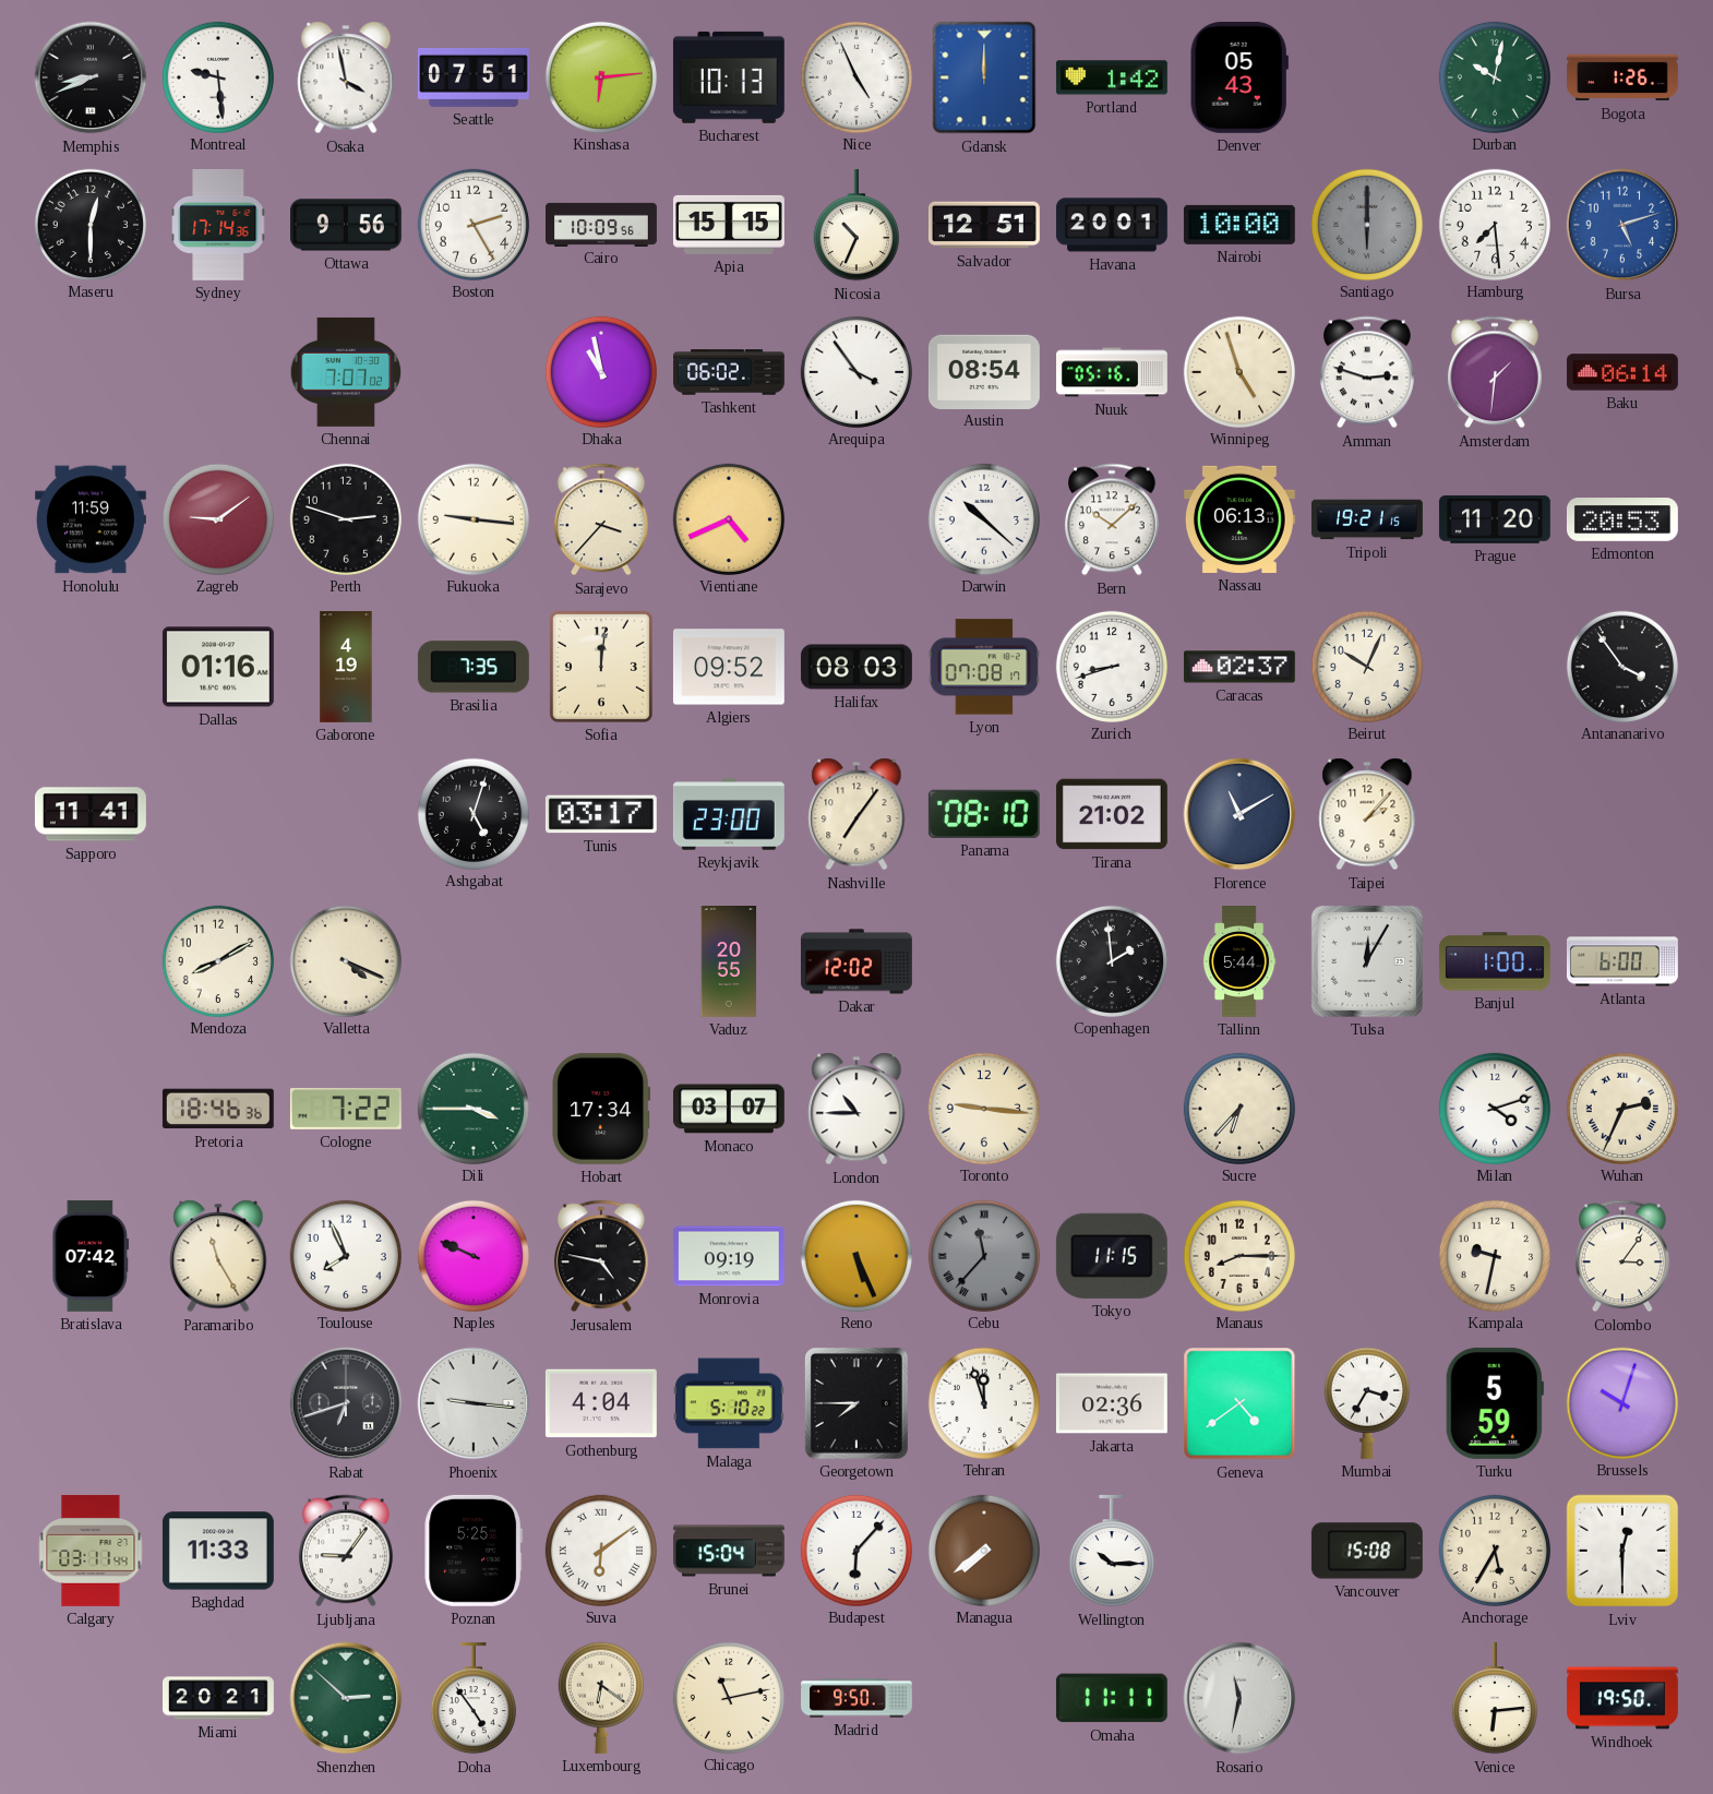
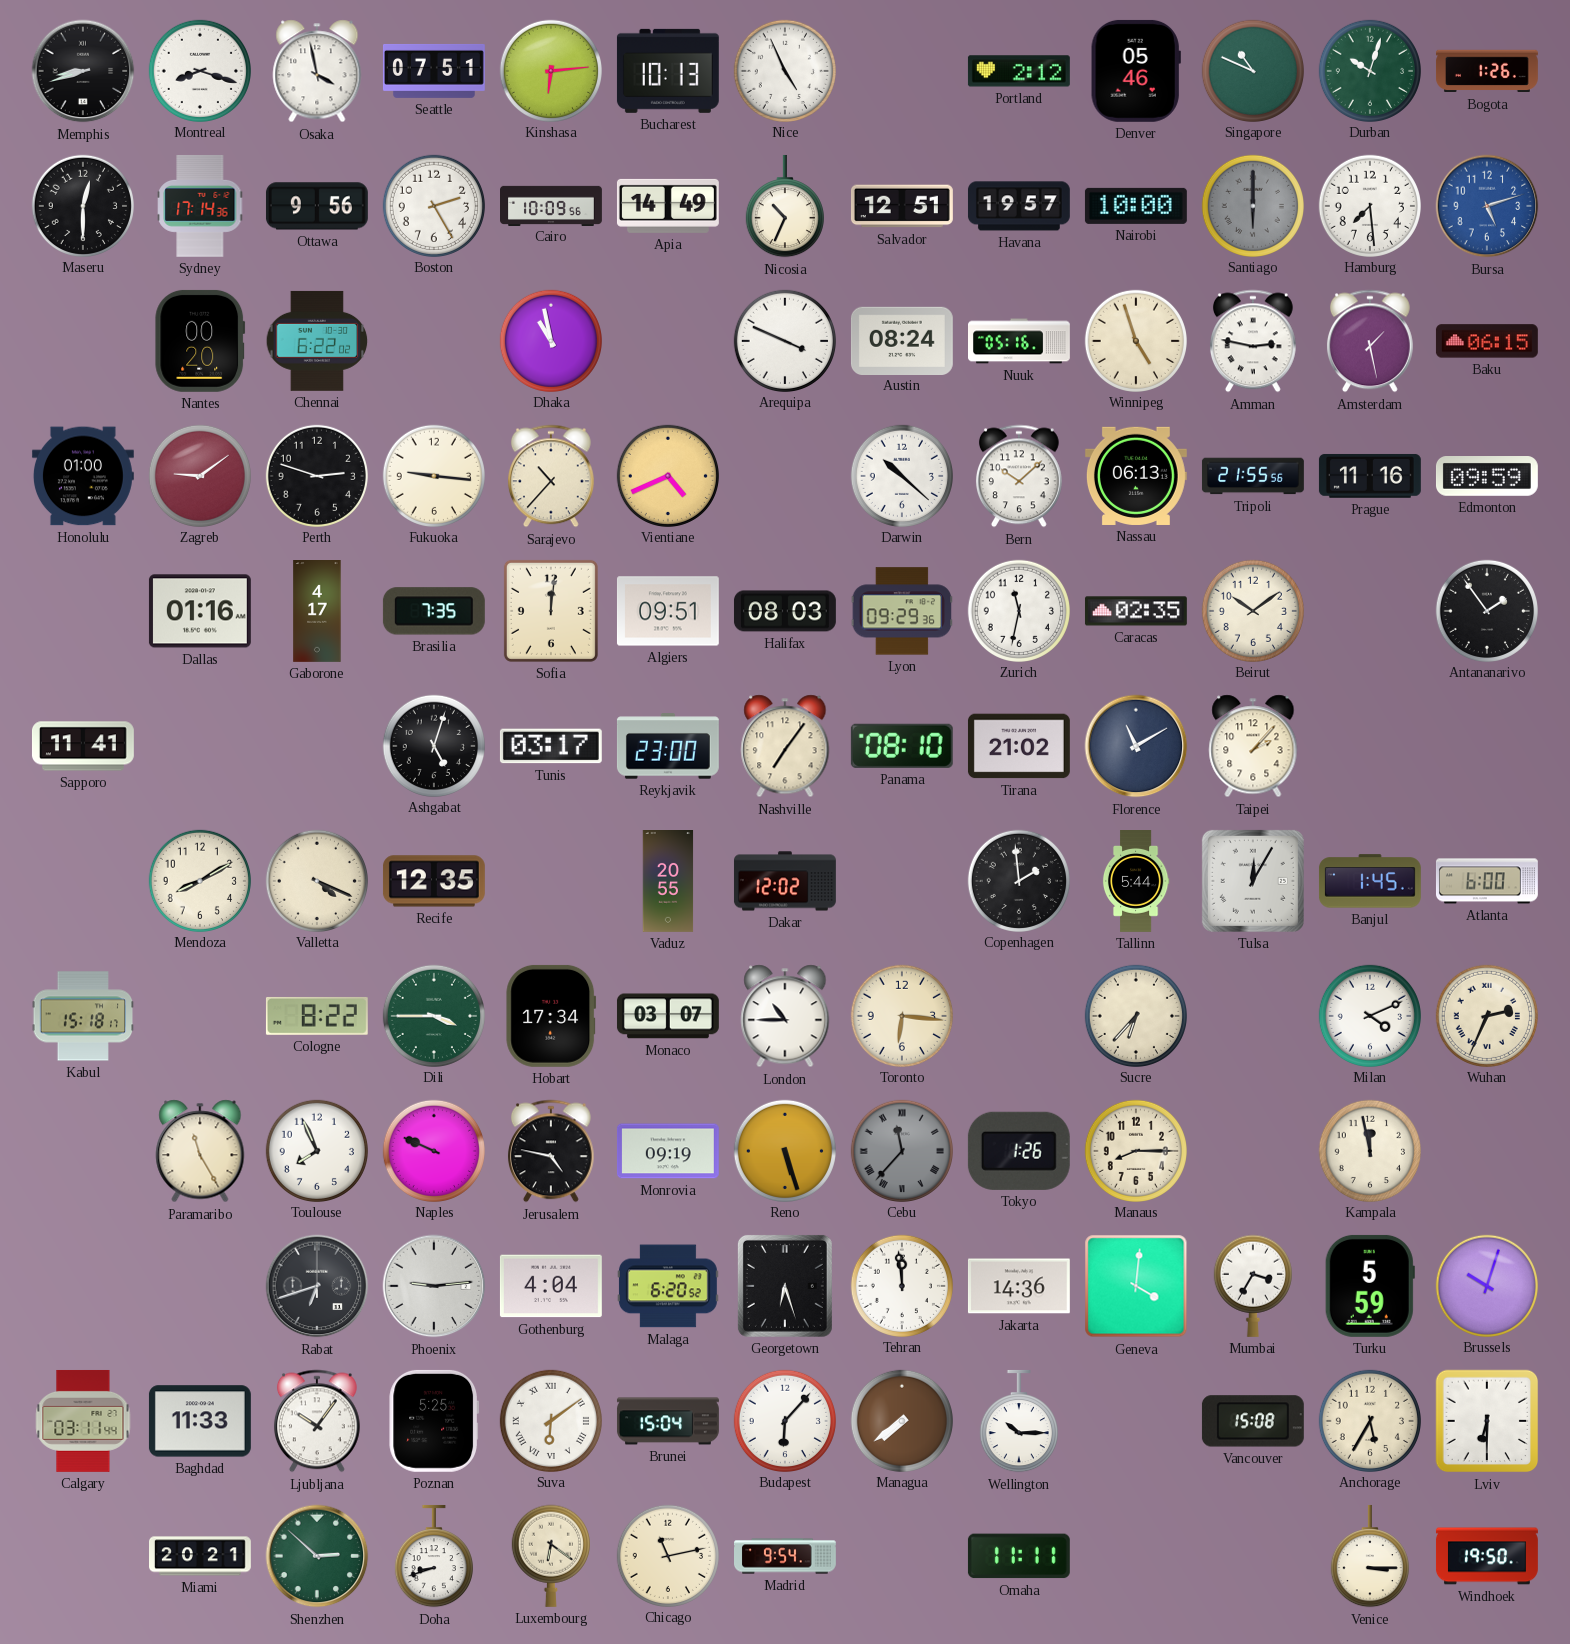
Memphis: 8:41 -> 8:42
Montreal: 9:29 -> 8:18
Gdansk: 12:00 -> none
Portland: 1:42 -> 2:12
Denver: 05:43 -> 05:46
Singapore: none -> 10:49
Durban: 10:02 -> 10:03
Apia: 15:15 -> 14:49
Havana: 20:01 -> 19:57
Nantes: none -> 00:20
Chennai: 7:07 -> 6:22
Tashkent: 06:02 -> none
Arequipa: 3:54 -> 3:49
Austin: 08:54 -> 08:24
Amman: 2:48 -> 2:47
Amsterdam: 1:31 -> 1:28
Baku: 06:14 -> 06:15
Honolulu: 11:59 -> 01:00
Sarajevo: 3:37 -> 10:37
Tripoli: 19:21 -> 21:55
Prague: 11:20 -> 11:16
Edmonton: 20:53 -> 09:59
Gaborone: 4:19 -> 4:17
Algiers: 09:52 -> 09:51
Lyon: 07:08 -> 09:29
Zurich: 8:42 -> 11:32
Caracas: 02:37 -> 02:35
Beirut: 10:04 -> 10:09
Antananarivo: 3:54 -> 1:54
Recife: none -> 12:35
Banjul: 1:00 -> 1:45
Kabul: none -> 15:18
Pretoria: 18:46 -> none
Cologne: 7:22 -> 8:22
Toronto: 9:16 -> 6:16
Milan: 4:12 -> 4:11
Bratislava: 07:42 -> none
Reno: 5:26 -> 5:27
Tokyo: 11:15 -> 1:26
Kampala: 9:32 -> 11:58
Colombo: 3:06 -> none
Phoenix: 9:16 -> 9:14
Malaga: 5:10 -> 6:20
Georgetown: 7:45 -> 6:27
Tehran: 11:57 -> 11:59
Jakarta: 02:36 -> 14:36
Geneva: 4:39 -> 4:01
Ljubljana: 9:06 -> 10:06
Lviv: 12:30 -> 6:30
Doha: 4:54 -> 8:42
Madrid: 9:50 -> 9:54
Rosario: 11:32 -> none
Venice: 6:14 -> 3:15
